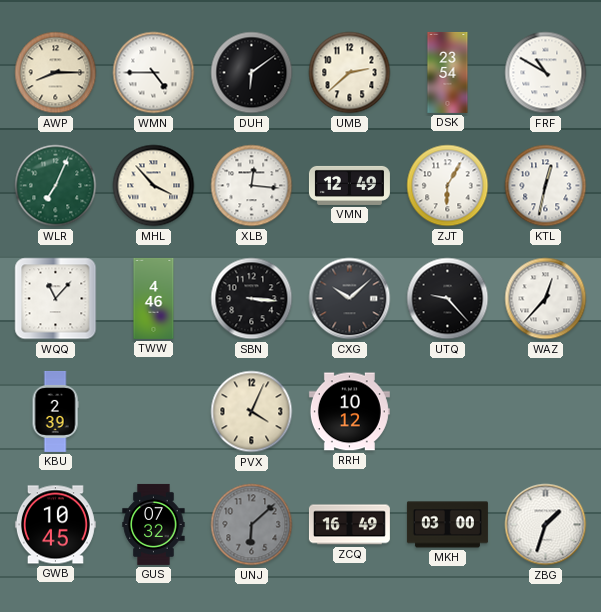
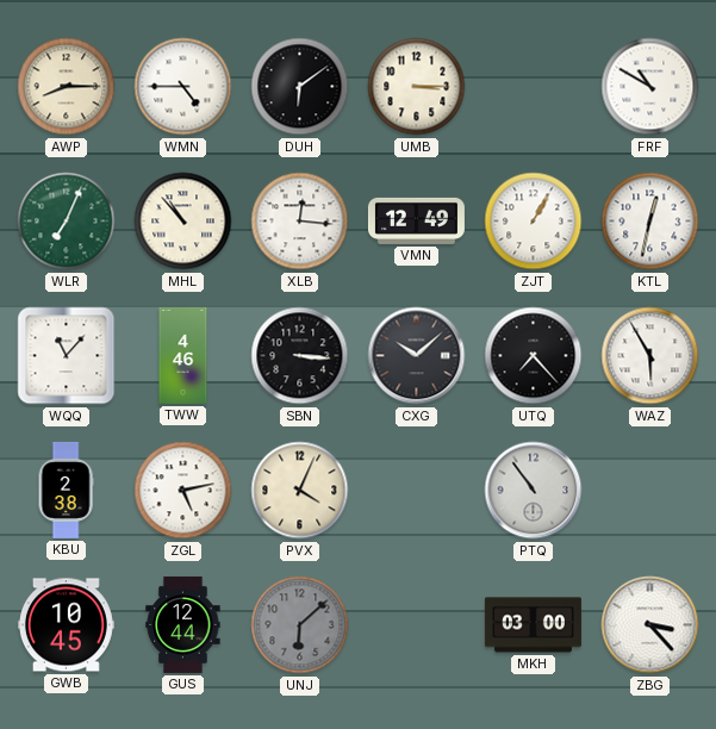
UMB: 2:38 -> 3:15
DSK: 23:54 -> none
MHL: 3:53 -> 10:53
ZJT: 6:05 -> 1:05
UTQ: 9:23 -> 7:23
WAZ: 12:37 -> 5:55
KBU: 2:39 -> 2:38
ZGL: none -> 5:13
RRH: 10:12 -> none
PTQ: none -> 10:54
GUS: 07:32 -> 12:44
ZCQ: 16:49 -> none
ZBG: 1:33 -> 3:23
